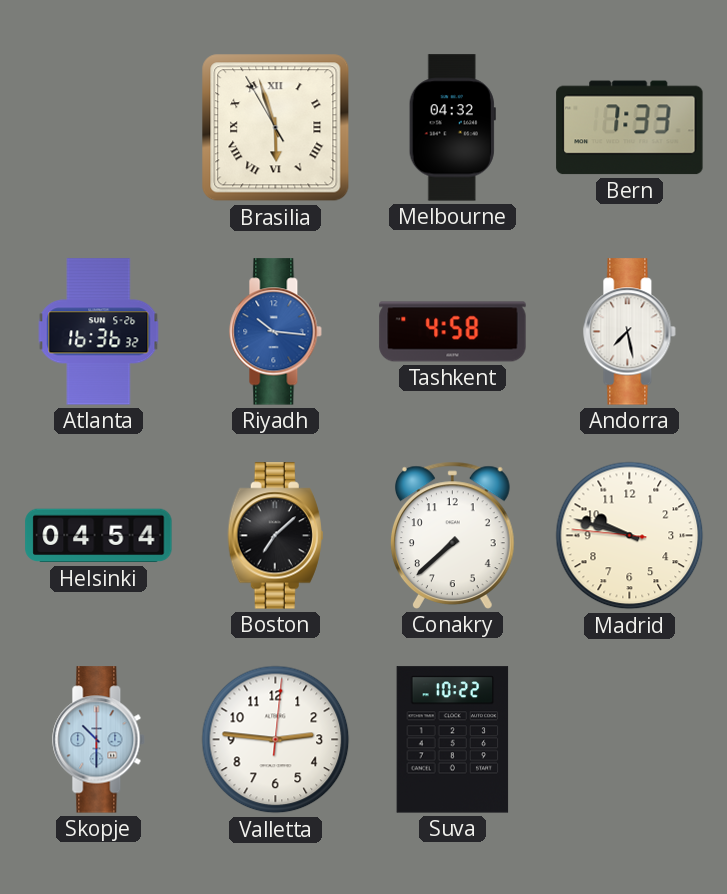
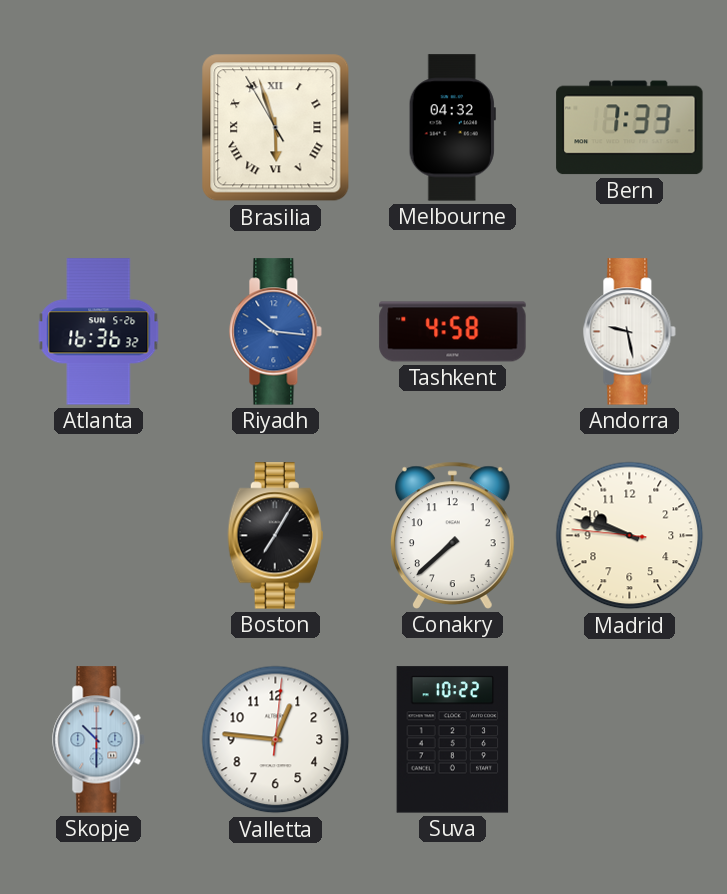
Andorra: 7:28 -> 9:28
Helsinki: 04:54 -> none
Boston: 7:08 -> 7:05
Valletta: 2:46 -> 12:46
